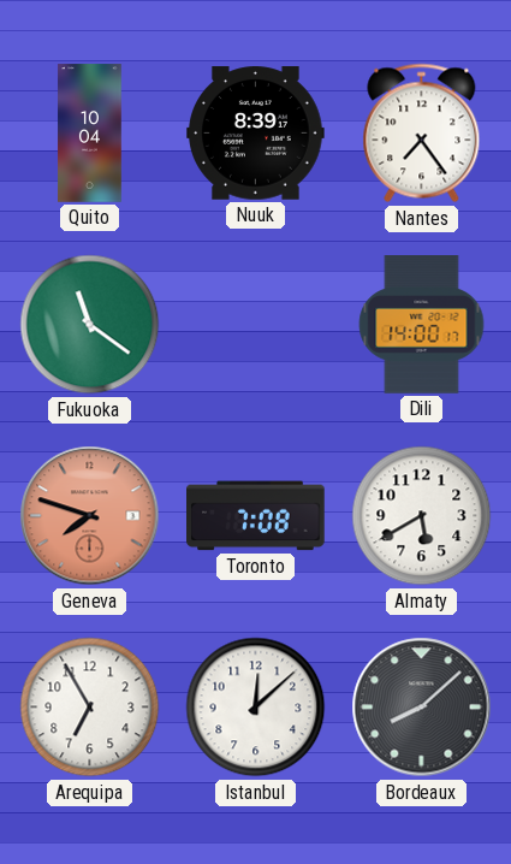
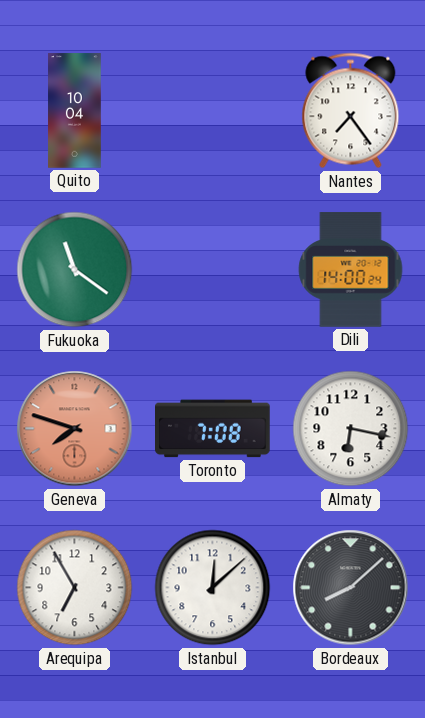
Nuuk: 8:39 -> none
Dili: 14:00:17 -> 14:00:24
Almaty: 5:40 -> 6:17
